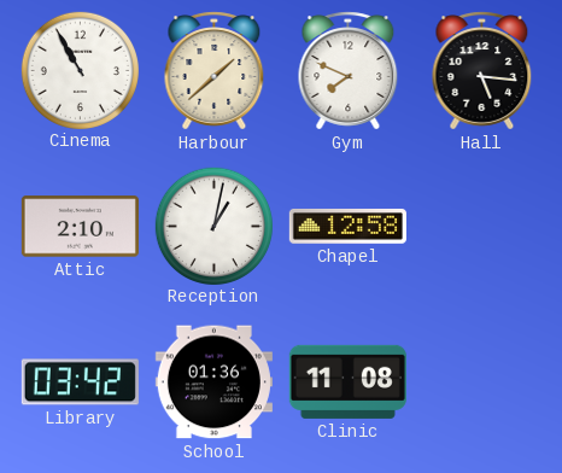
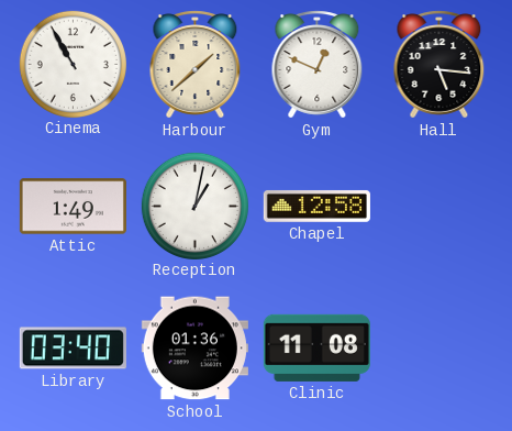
Gym: 7:49 -> 12:49
Attic: 2:10 -> 1:49
Library: 03:42 -> 03:40
